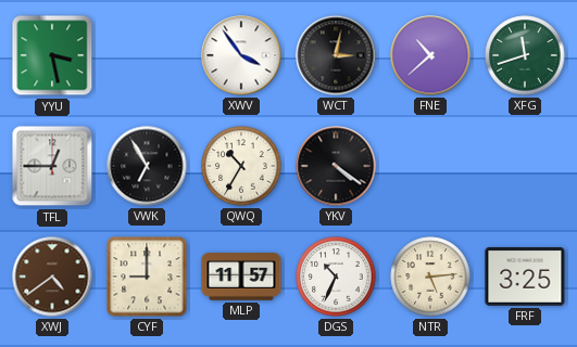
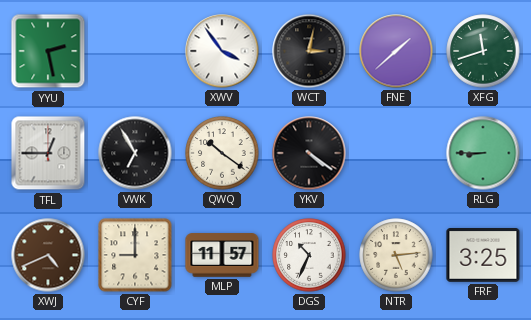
YYU: 3:28 -> 2:28
FNE: 10:38 -> 1:38
QWQ: 10:35 -> 10:21
RLG: none -> 8:45
XWJ: 4:39 -> 4:41
